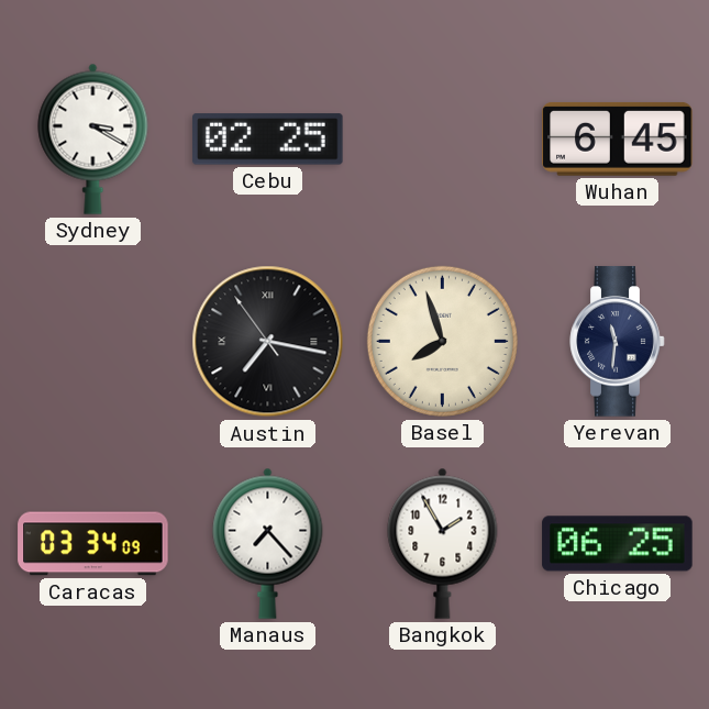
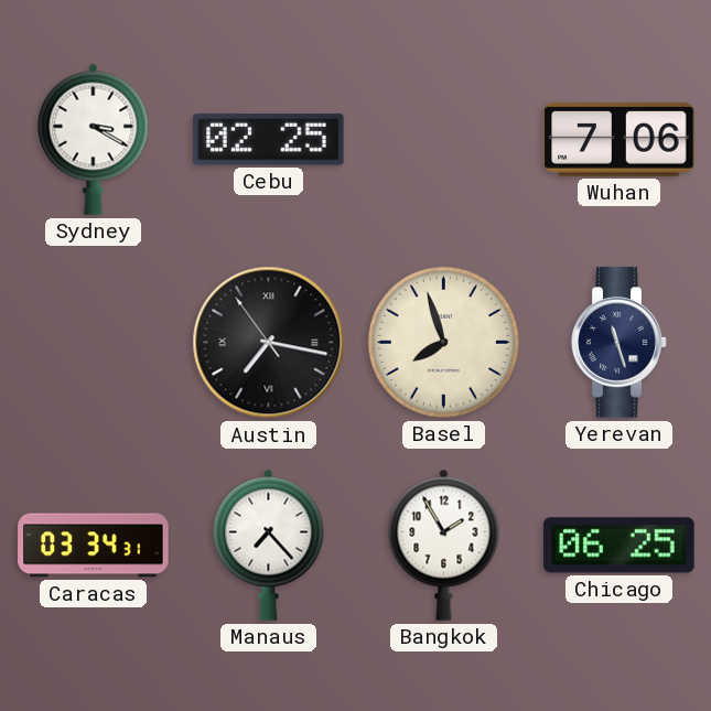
Wuhan: 6:45 -> 7:06
Yerevan: 11:31 -> 11:27
Caracas: 03:34:09 -> 03:34:31
